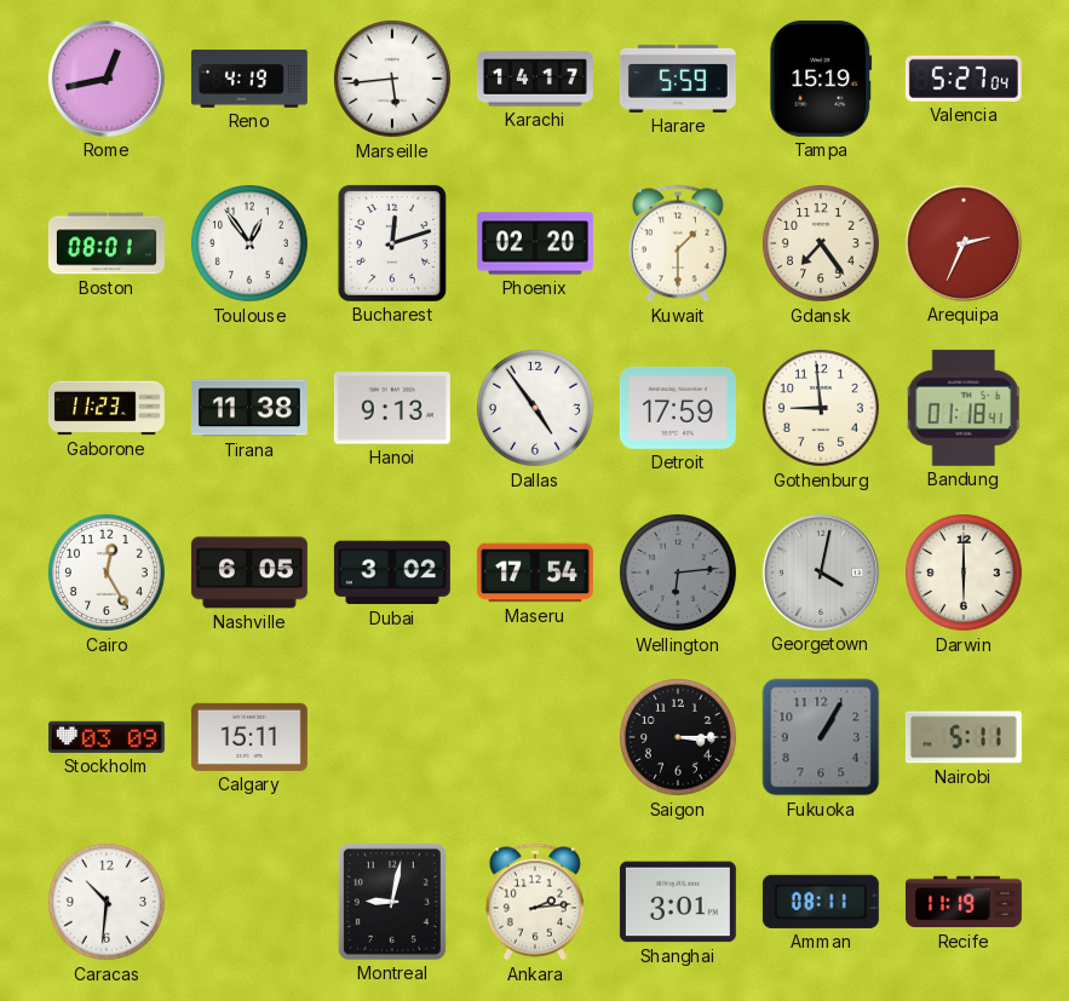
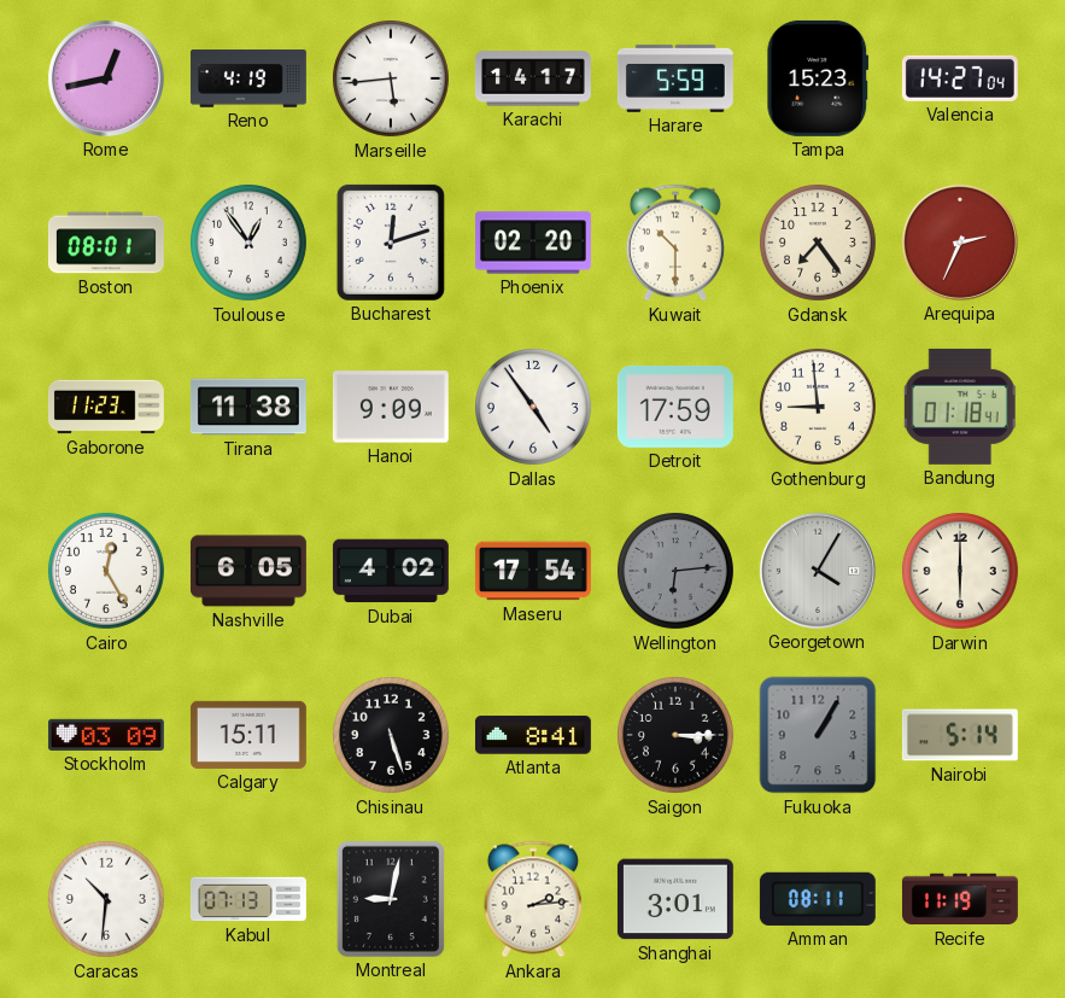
Tampa: 15:19 -> 15:23
Valencia: 5:27 -> 14:27
Kuwait: 1:30 -> 10:30
Hanoi: 9:13 -> 9:09
Dubai: 3:02 -> 4:02
Georgetown: 4:02 -> 4:05
Chisinau: none -> 5:27
Atlanta: none -> 8:41
Nairobi: 5:11 -> 5:14
Kabul: none -> 07:13
